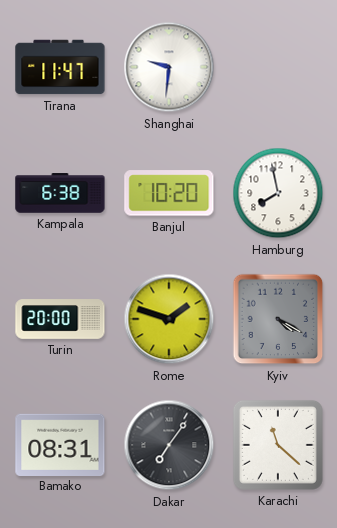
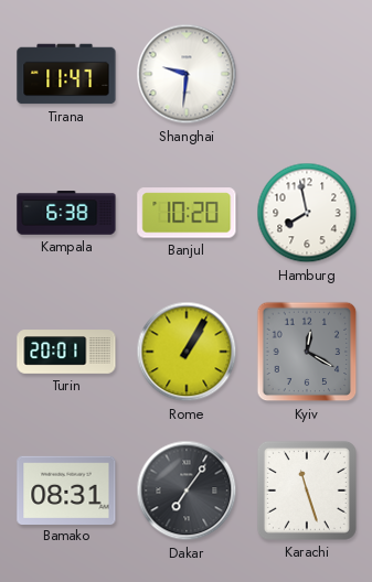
Turin: 20:00 -> 20:01
Rome: 1:48 -> 1:05
Kyiv: 4:20 -> 12:20
Karachi: 11:22 -> 11:27
